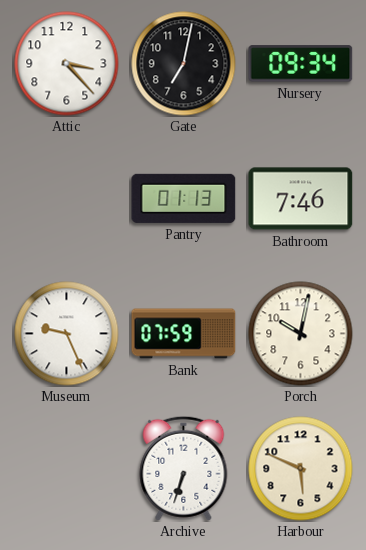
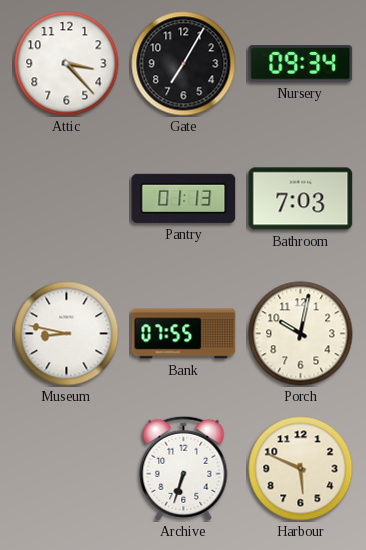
Gate: 7:02 -> 7:05
Bathroom: 7:46 -> 7:03
Museum: 9:26 -> 8:47
Bank: 07:59 -> 07:55
